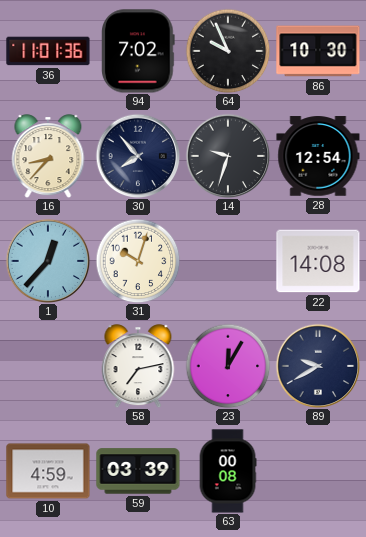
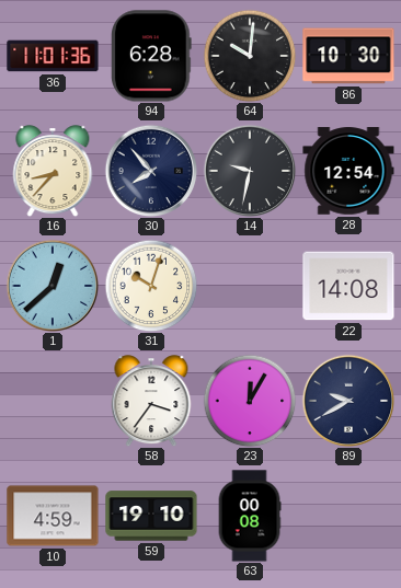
94: 7:02 -> 6:28
64: 9:56 -> 10:01
14: 9:33 -> 9:32
1: 12:37 -> 12:38
58: 7:13 -> 3:36
59: 03:39 -> 19:10
